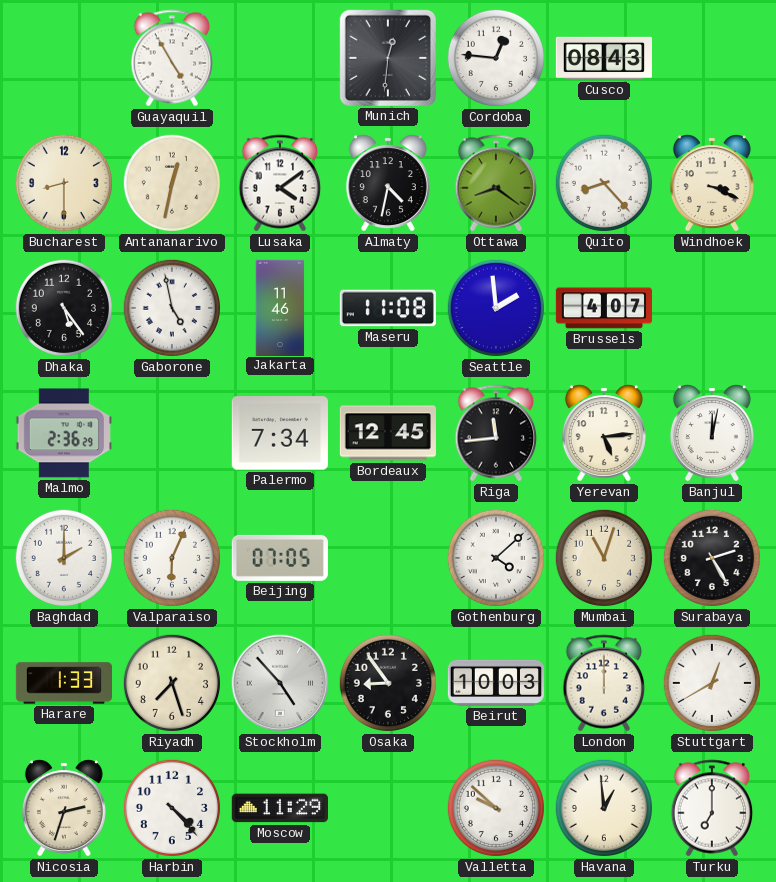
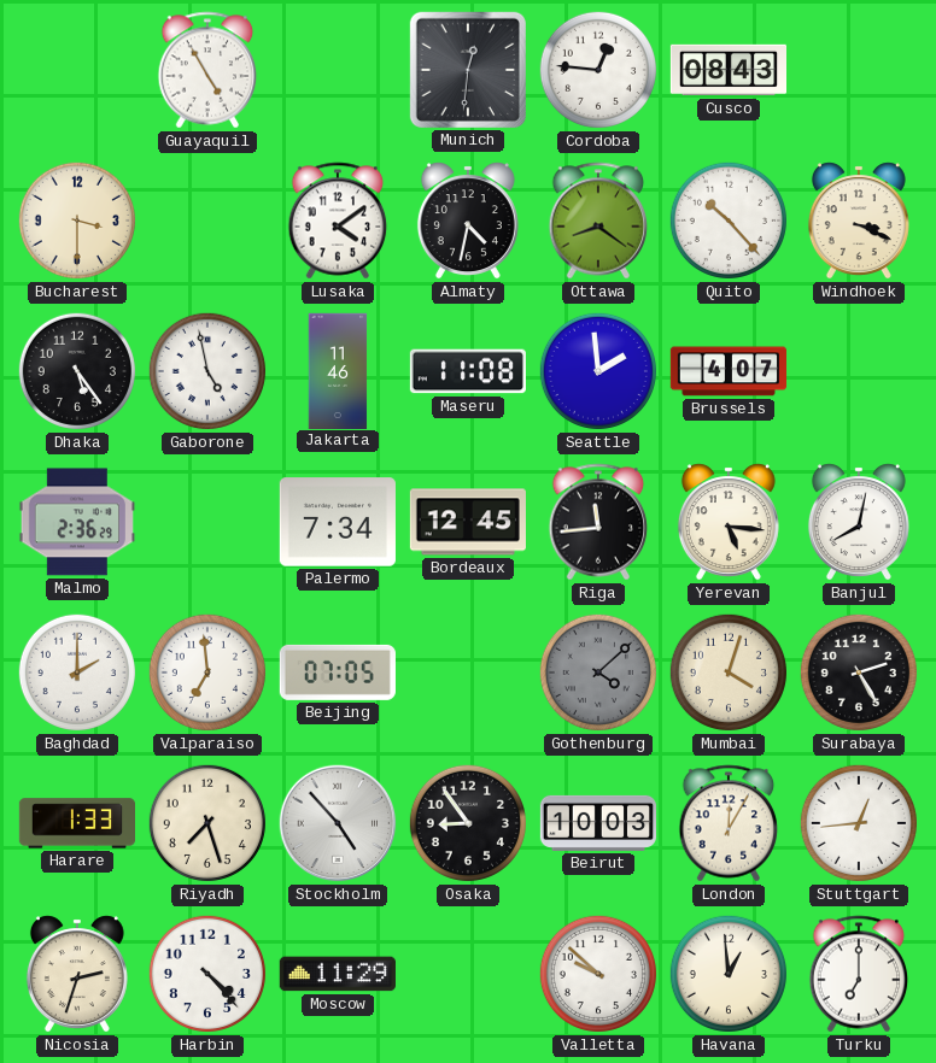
Bucharest: 8:30 -> 3:30
Antananarivo: 12:32 -> none
Quito: 8:23 -> 10:23
Yerevan: 5:14 -> 5:16
Banjul: 12:02 -> 8:02
Valparaiso: 6:04 -> 6:59
Gothenburg dial: white -> grey
Mumbai: 11:03 -> 4:03
London: 12:00 -> 12:05
Stuttgart: 12:40 -> 12:44
